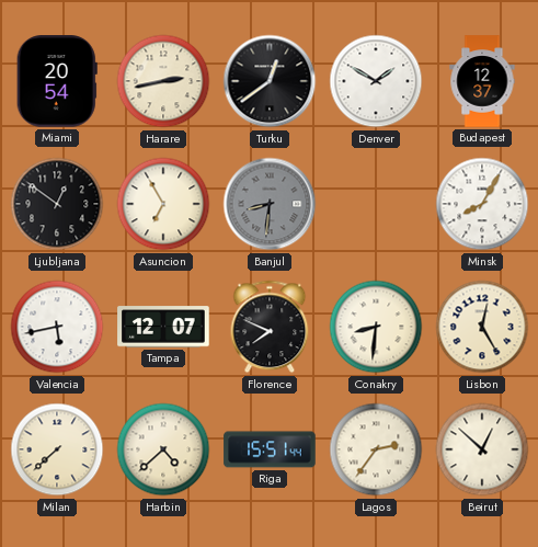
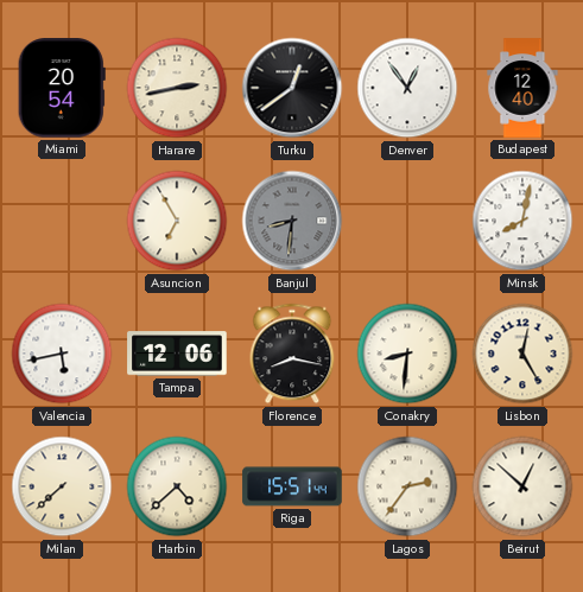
Denver: 1:50 -> 12:54
Budapest: 12:37 -> 12:40
Ljubljana: 12:51 -> none
Minsk: 8:05 -> 8:02
Tampa: 12:07 -> 12:06
Florence: 7:49 -> 8:17
